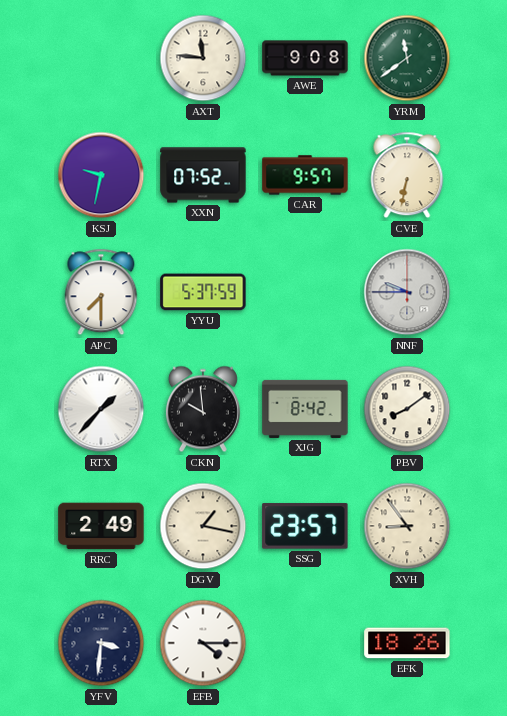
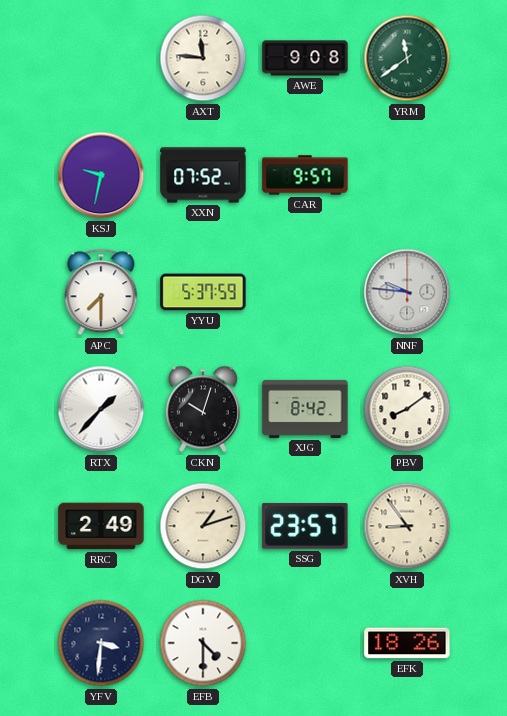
CVE: 6:32 -> none
NNF: 9:45 -> 9:46
CKN: 9:59 -> 10:03
DGV: 1:17 -> 1:12
EFB: 4:15 -> 4:30
